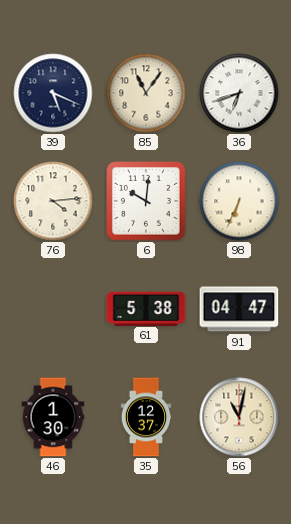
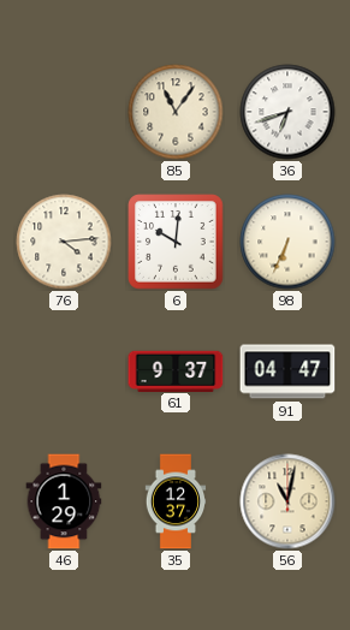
39: 5:19 -> none
61: 5:38 -> 9:37
46: 1:30 -> 1:29
